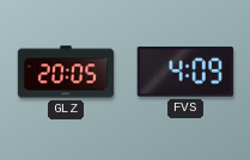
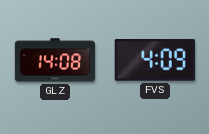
GLZ: 20:05 -> 14:08
